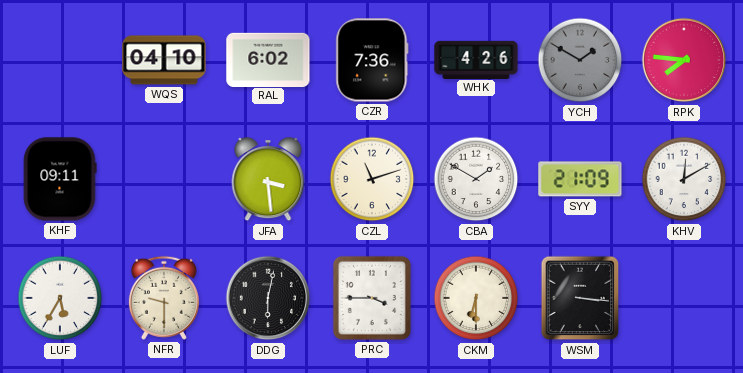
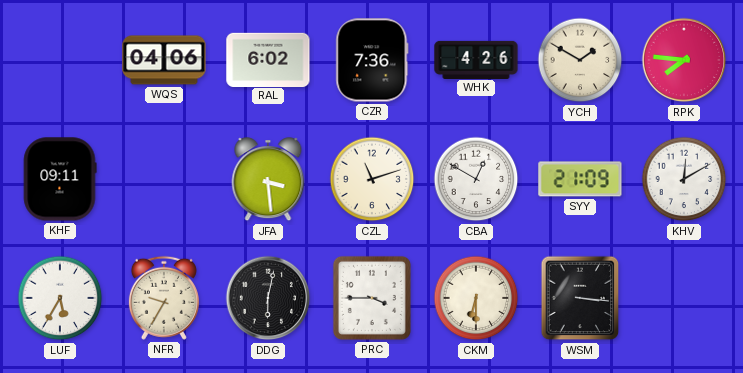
WQS: 04:10 -> 04:06
YCH dial: grey -> cream
CBA: 1:50 -> 12:50
NFR: 9:30 -> 9:35
